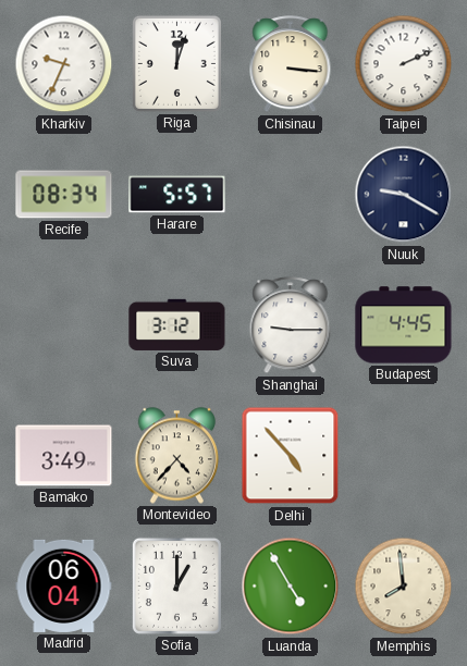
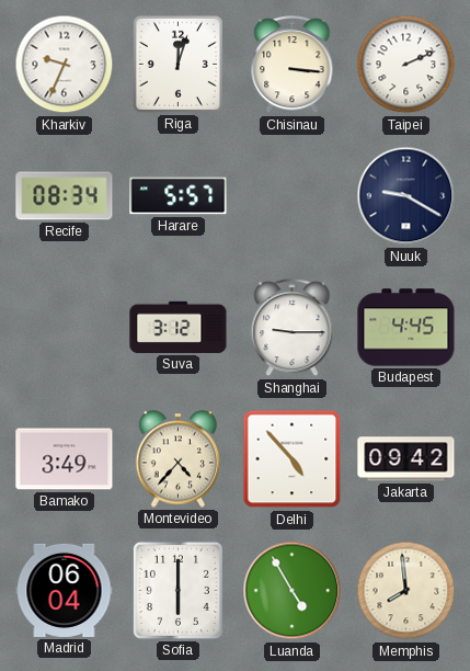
Jakarta: none -> 09:42
Sofia: 1:00 -> 6:00
